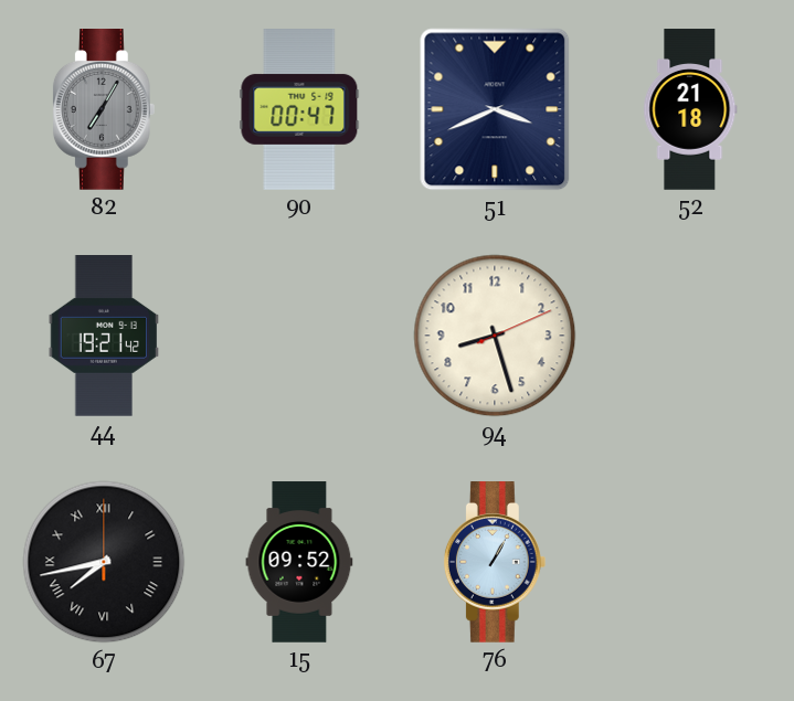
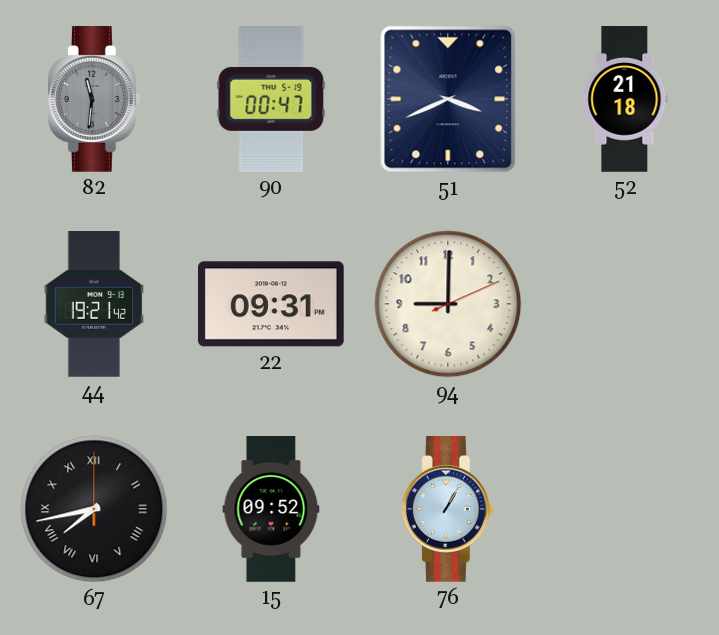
82: 7:05 -> 11:31
22: none -> 09:31
94: 8:27 -> 9:00
